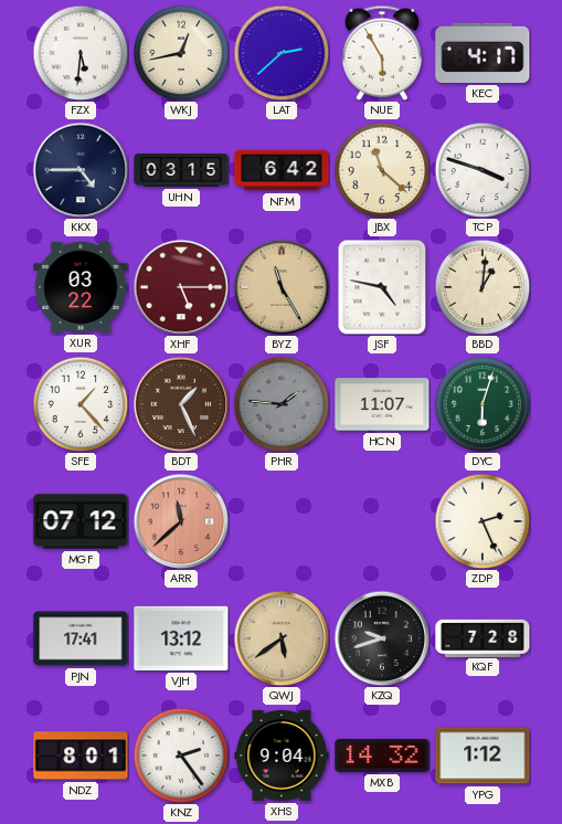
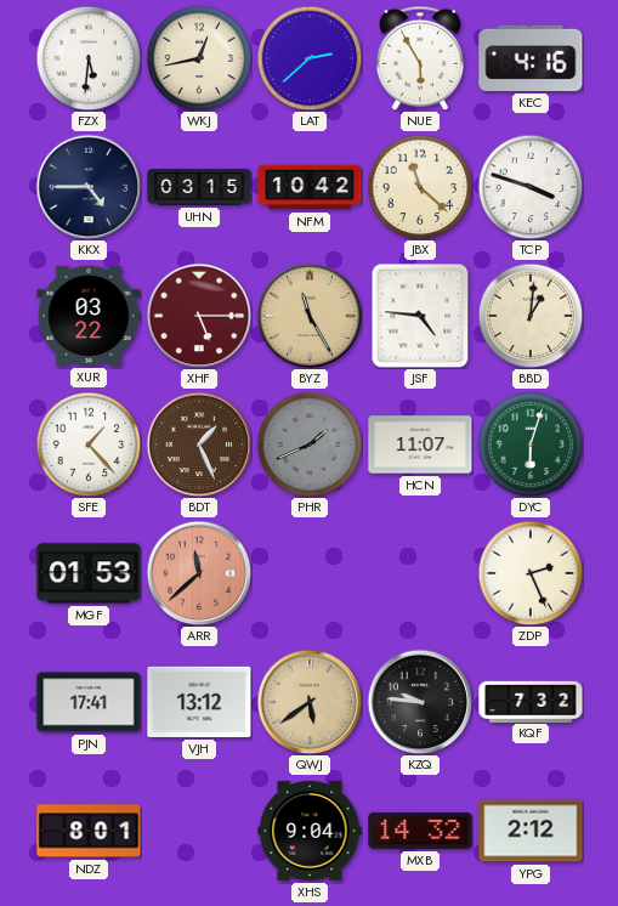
KEC: 4:17 -> 4:16
NFM: 6:42 -> 10:42
JSF: 4:47 -> 4:46
PHR: 1:46 -> 1:41
MGF: 07:12 -> 01:53
KZQ: 9:42 -> 9:46
KQF: 7:28 -> 7:32
KNZ: 2:24 -> none
YPG: 1:12 -> 2:12
